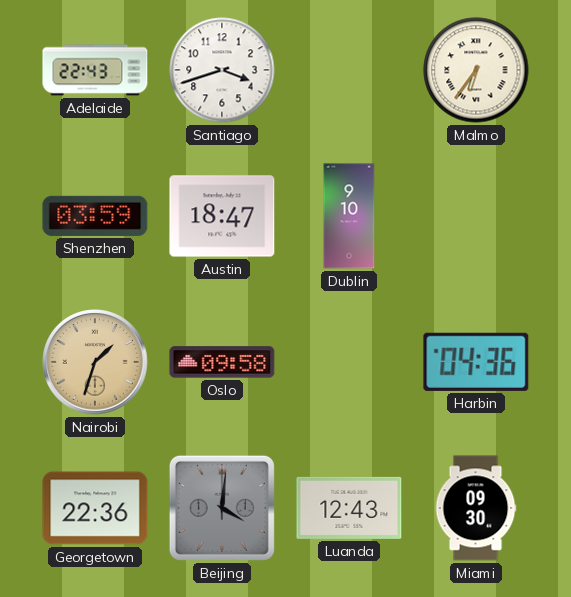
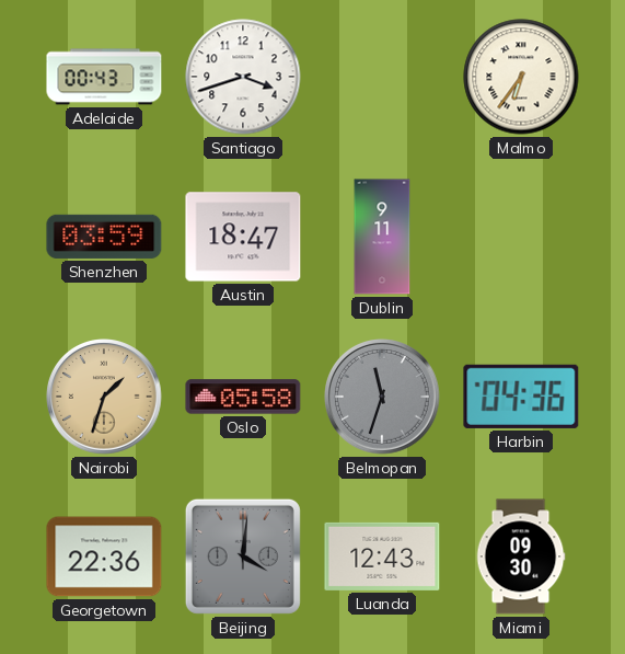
Adelaide: 22:43 -> 00:43
Dublin: 9:10 -> 9:11
Oslo: 09:58 -> 05:58
Belmopan: none -> 11:33
